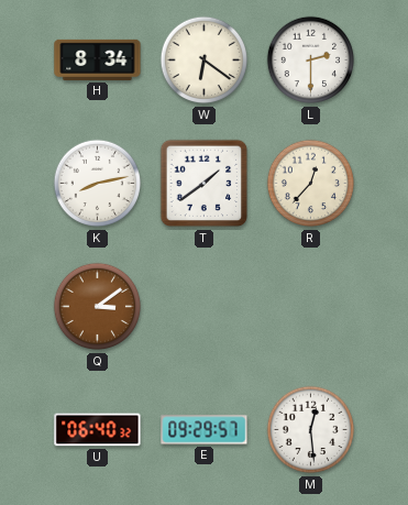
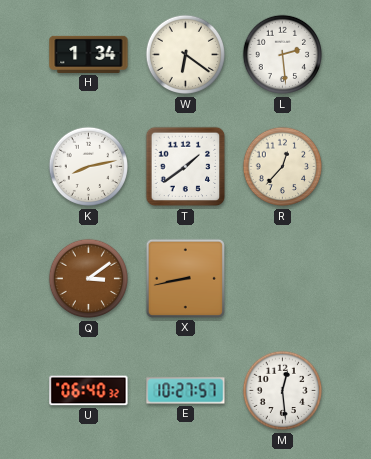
H: 8:34 -> 1:34
L: 2:30 -> 2:29
X: none -> 8:43
E: 09:29 -> 10:27
